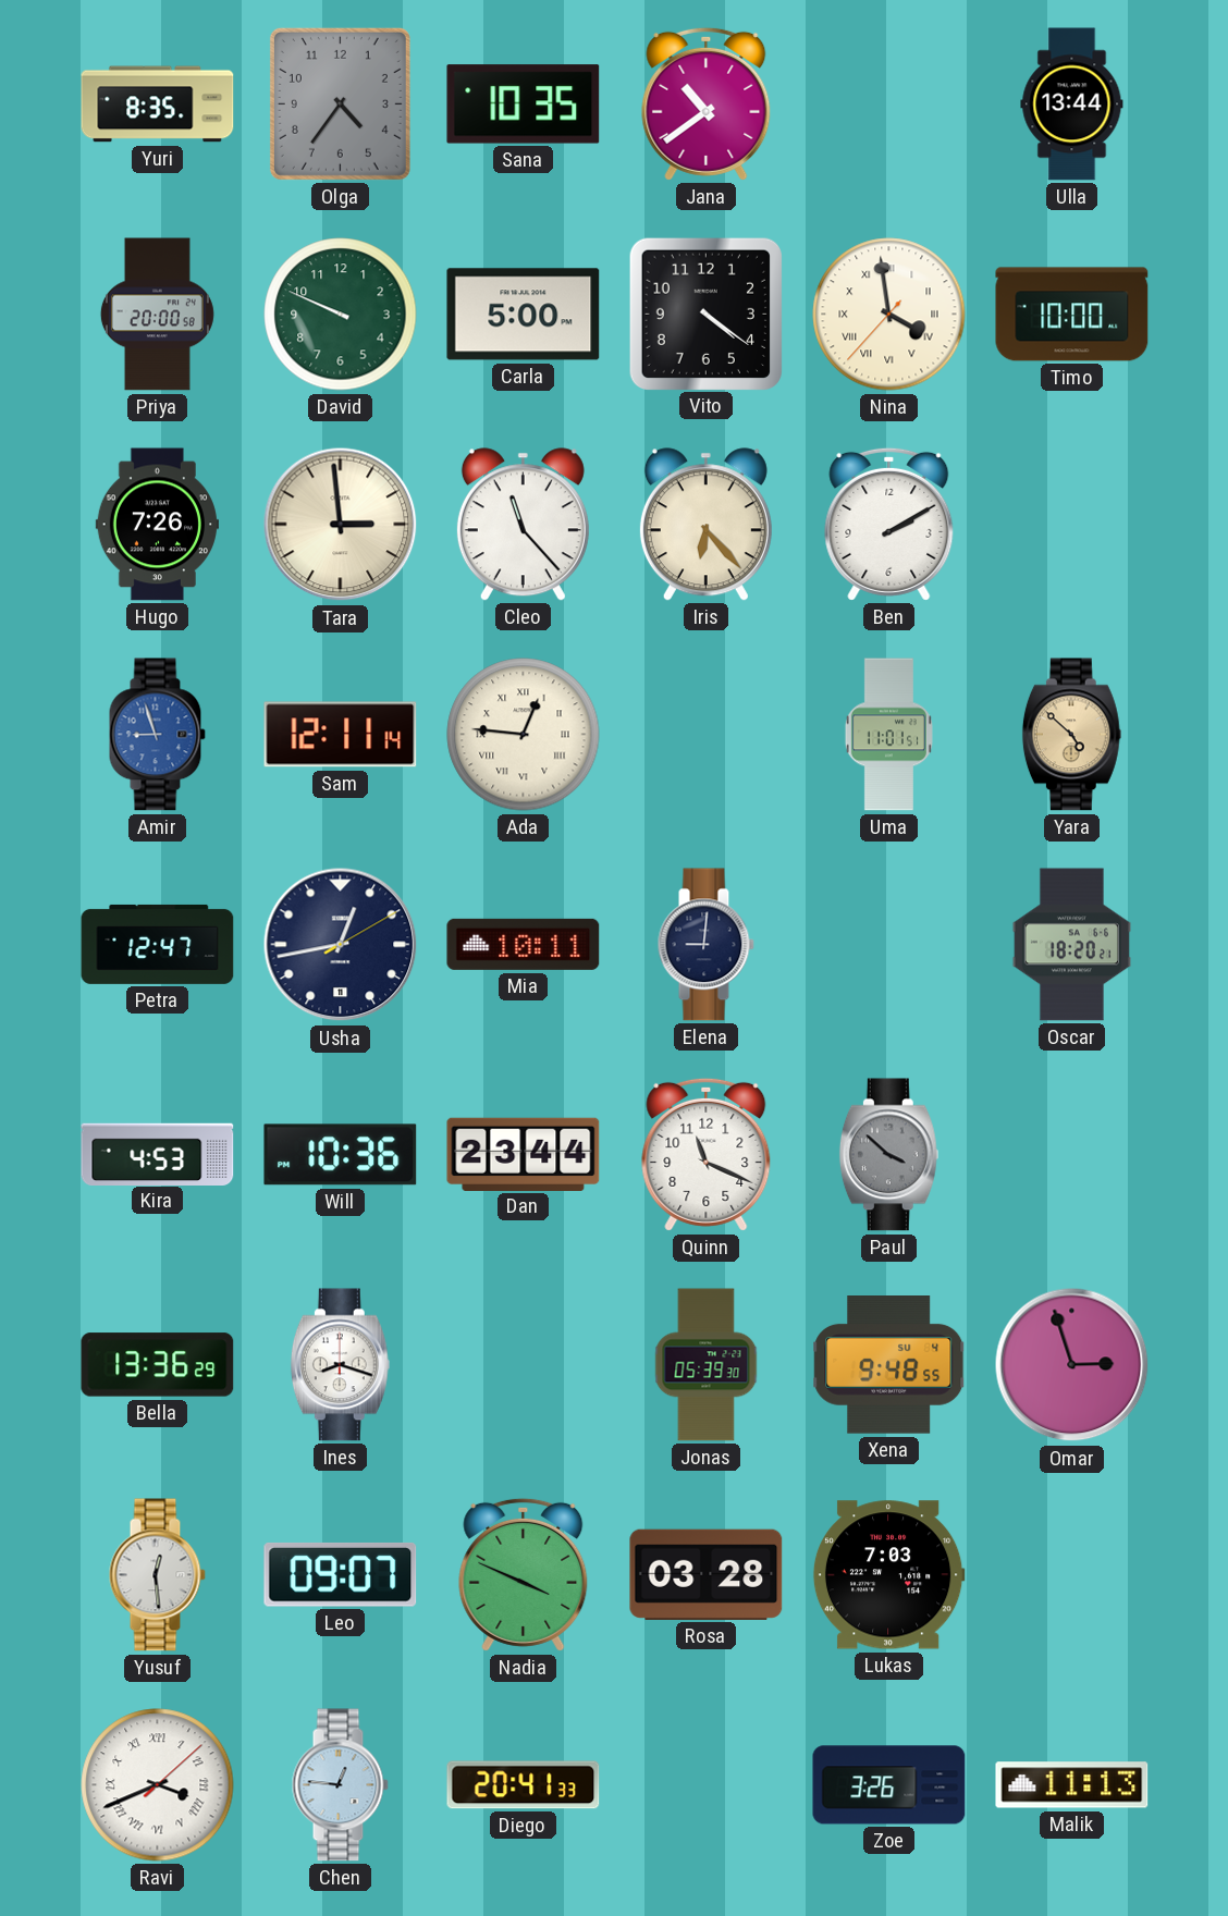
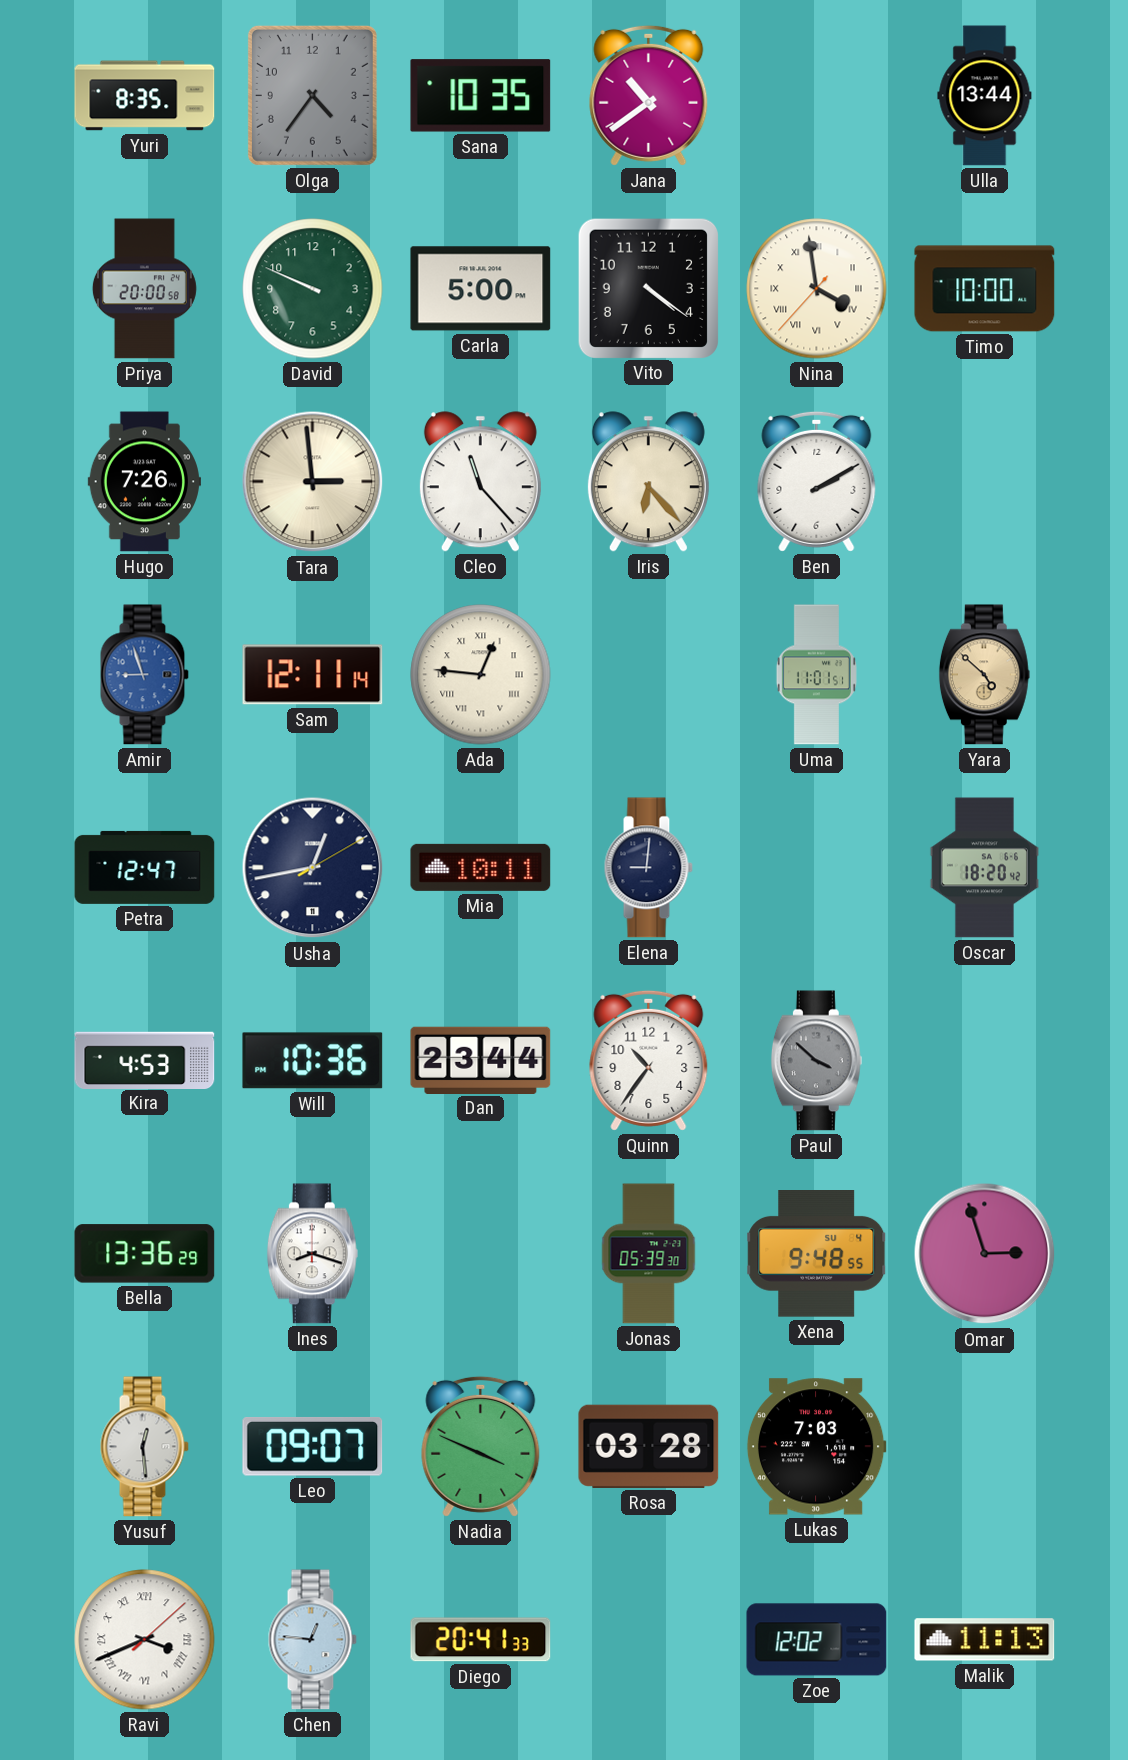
Oscar: 18:20:21 -> 18:20:42
Quinn: 11:19 -> 10:36
Zoe: 3:26 -> 12:02
